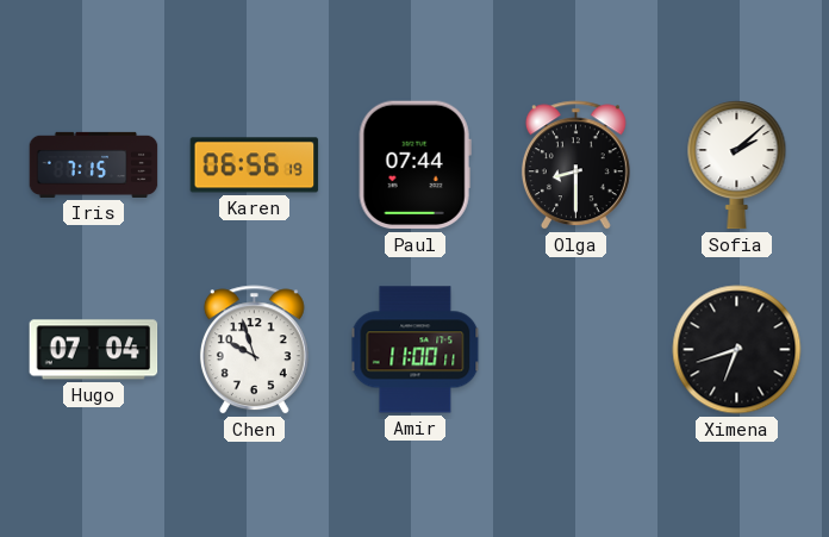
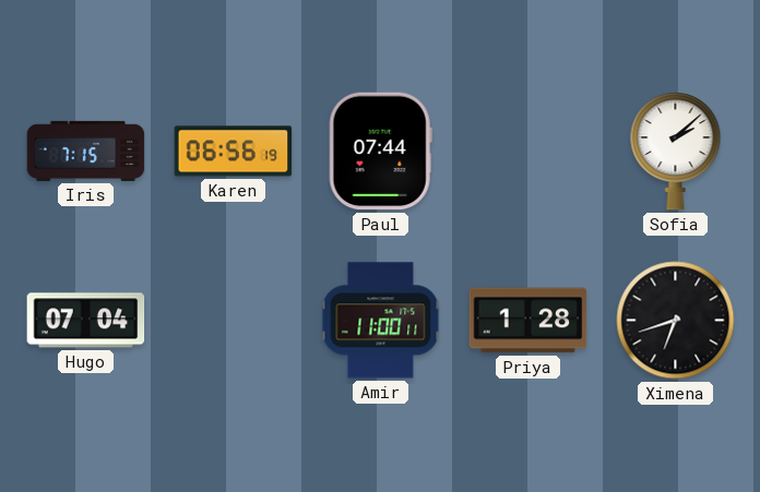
Olga: 8:30 -> none
Chen: 9:57 -> none
Priya: none -> 1:28
